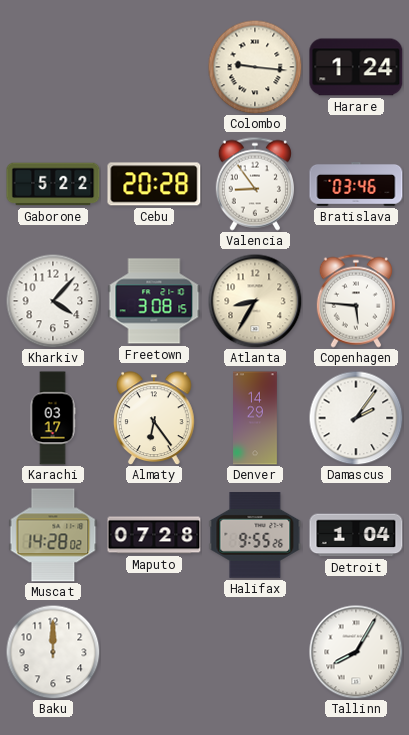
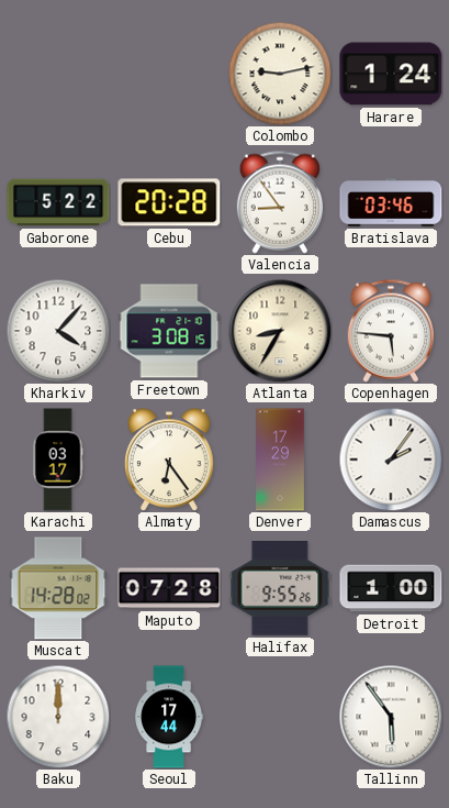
Colombo: 9:16 -> 9:13
Denver: 14:29 -> 17:29
Detroit: 1:04 -> 1:00
Seoul: none -> 17:44
Tallinn: 8:05 -> 5:54
